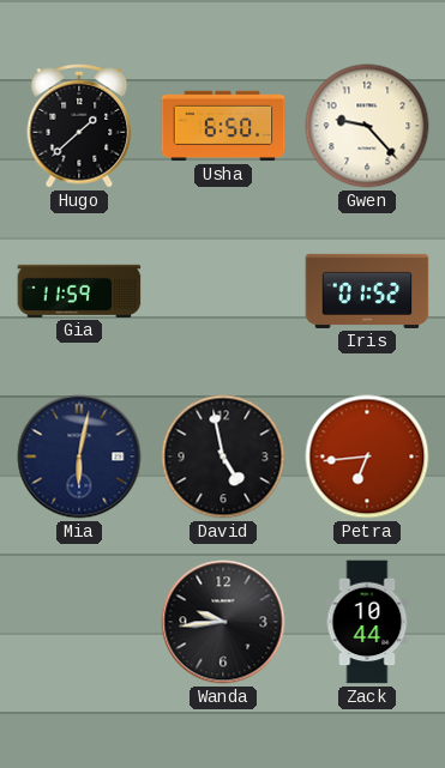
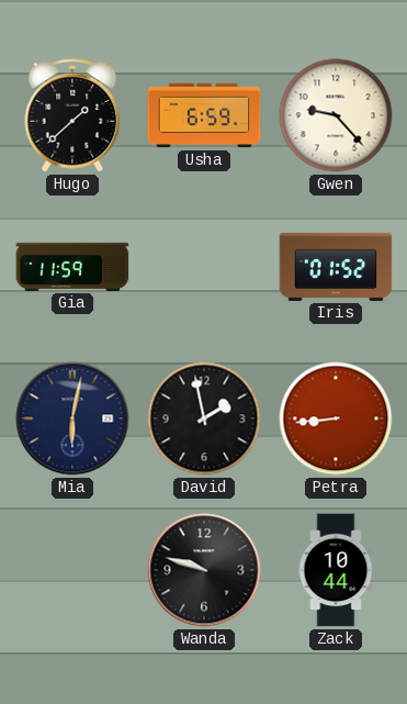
Usha: 6:50 -> 6:59
David: 4:58 -> 1:58
Petra: 6:44 -> 8:44
Wanda: 9:44 -> 9:48
